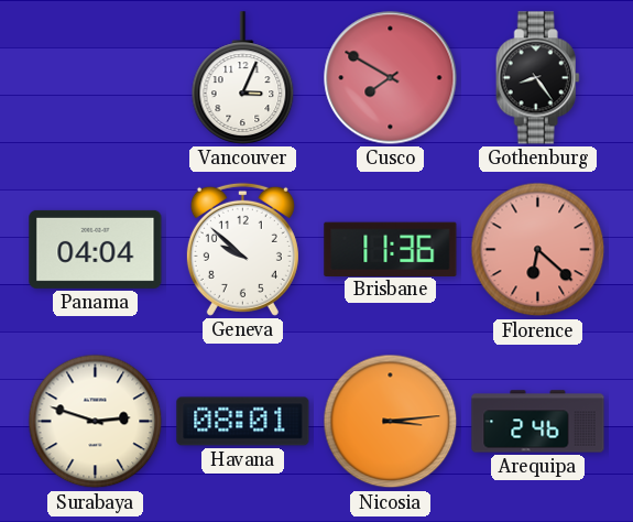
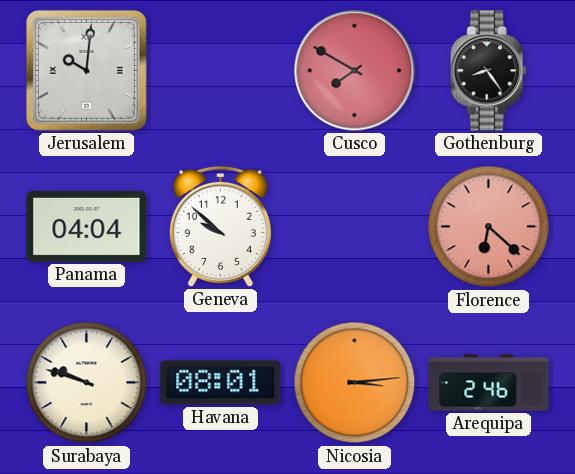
Jerusalem: none -> 10:01
Vancouver: 3:04 -> none
Brisbane: 11:36 -> none
Surabaya: 2:48 -> 9:48
